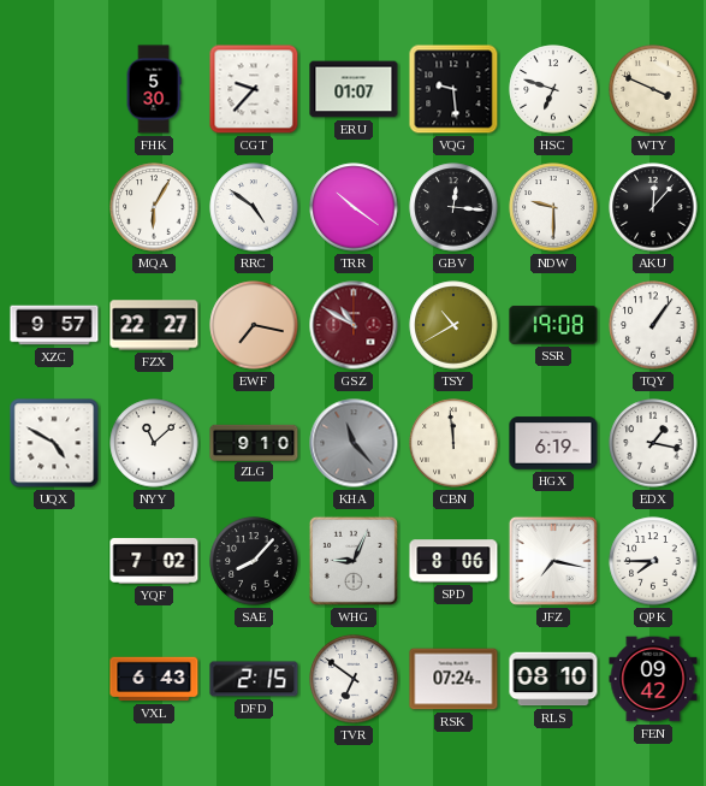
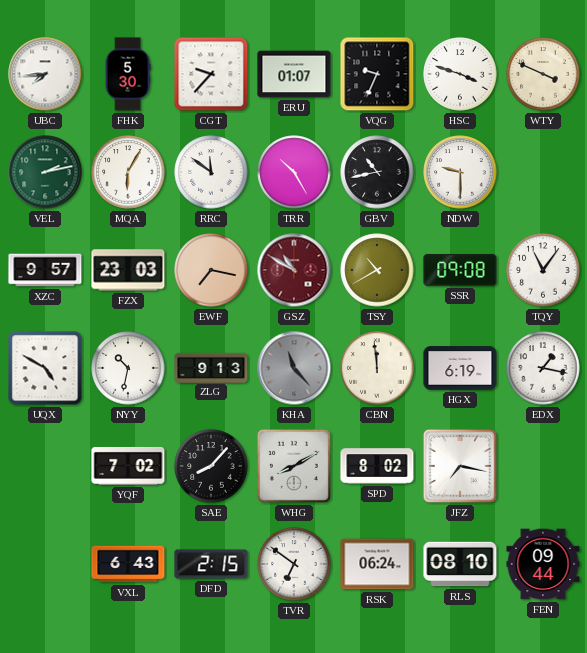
UBC: none -> 7:44
VQG: 9:29 -> 9:34
HSC: 6:48 -> 3:48
VEL: none -> 2:13
RRC: 4:51 -> 11:51
TRR: 10:21 -> 10:25
GBV: 12:16 -> 10:43
AKU: 12:07 -> none
FZX: 22:27 -> 23:03
SSR: 19:08 -> 09:08
TQY: 1:06 -> 11:06
NYY: 11:08 -> 10:32
ZLG: 9:10 -> 9:13
WHG: 9:04 -> 8:10
SPD: 8:06 -> 8:02
QPK: 7:45 -> none
RSK: 07:24 -> 06:24
FEN: 09:42 -> 09:44
